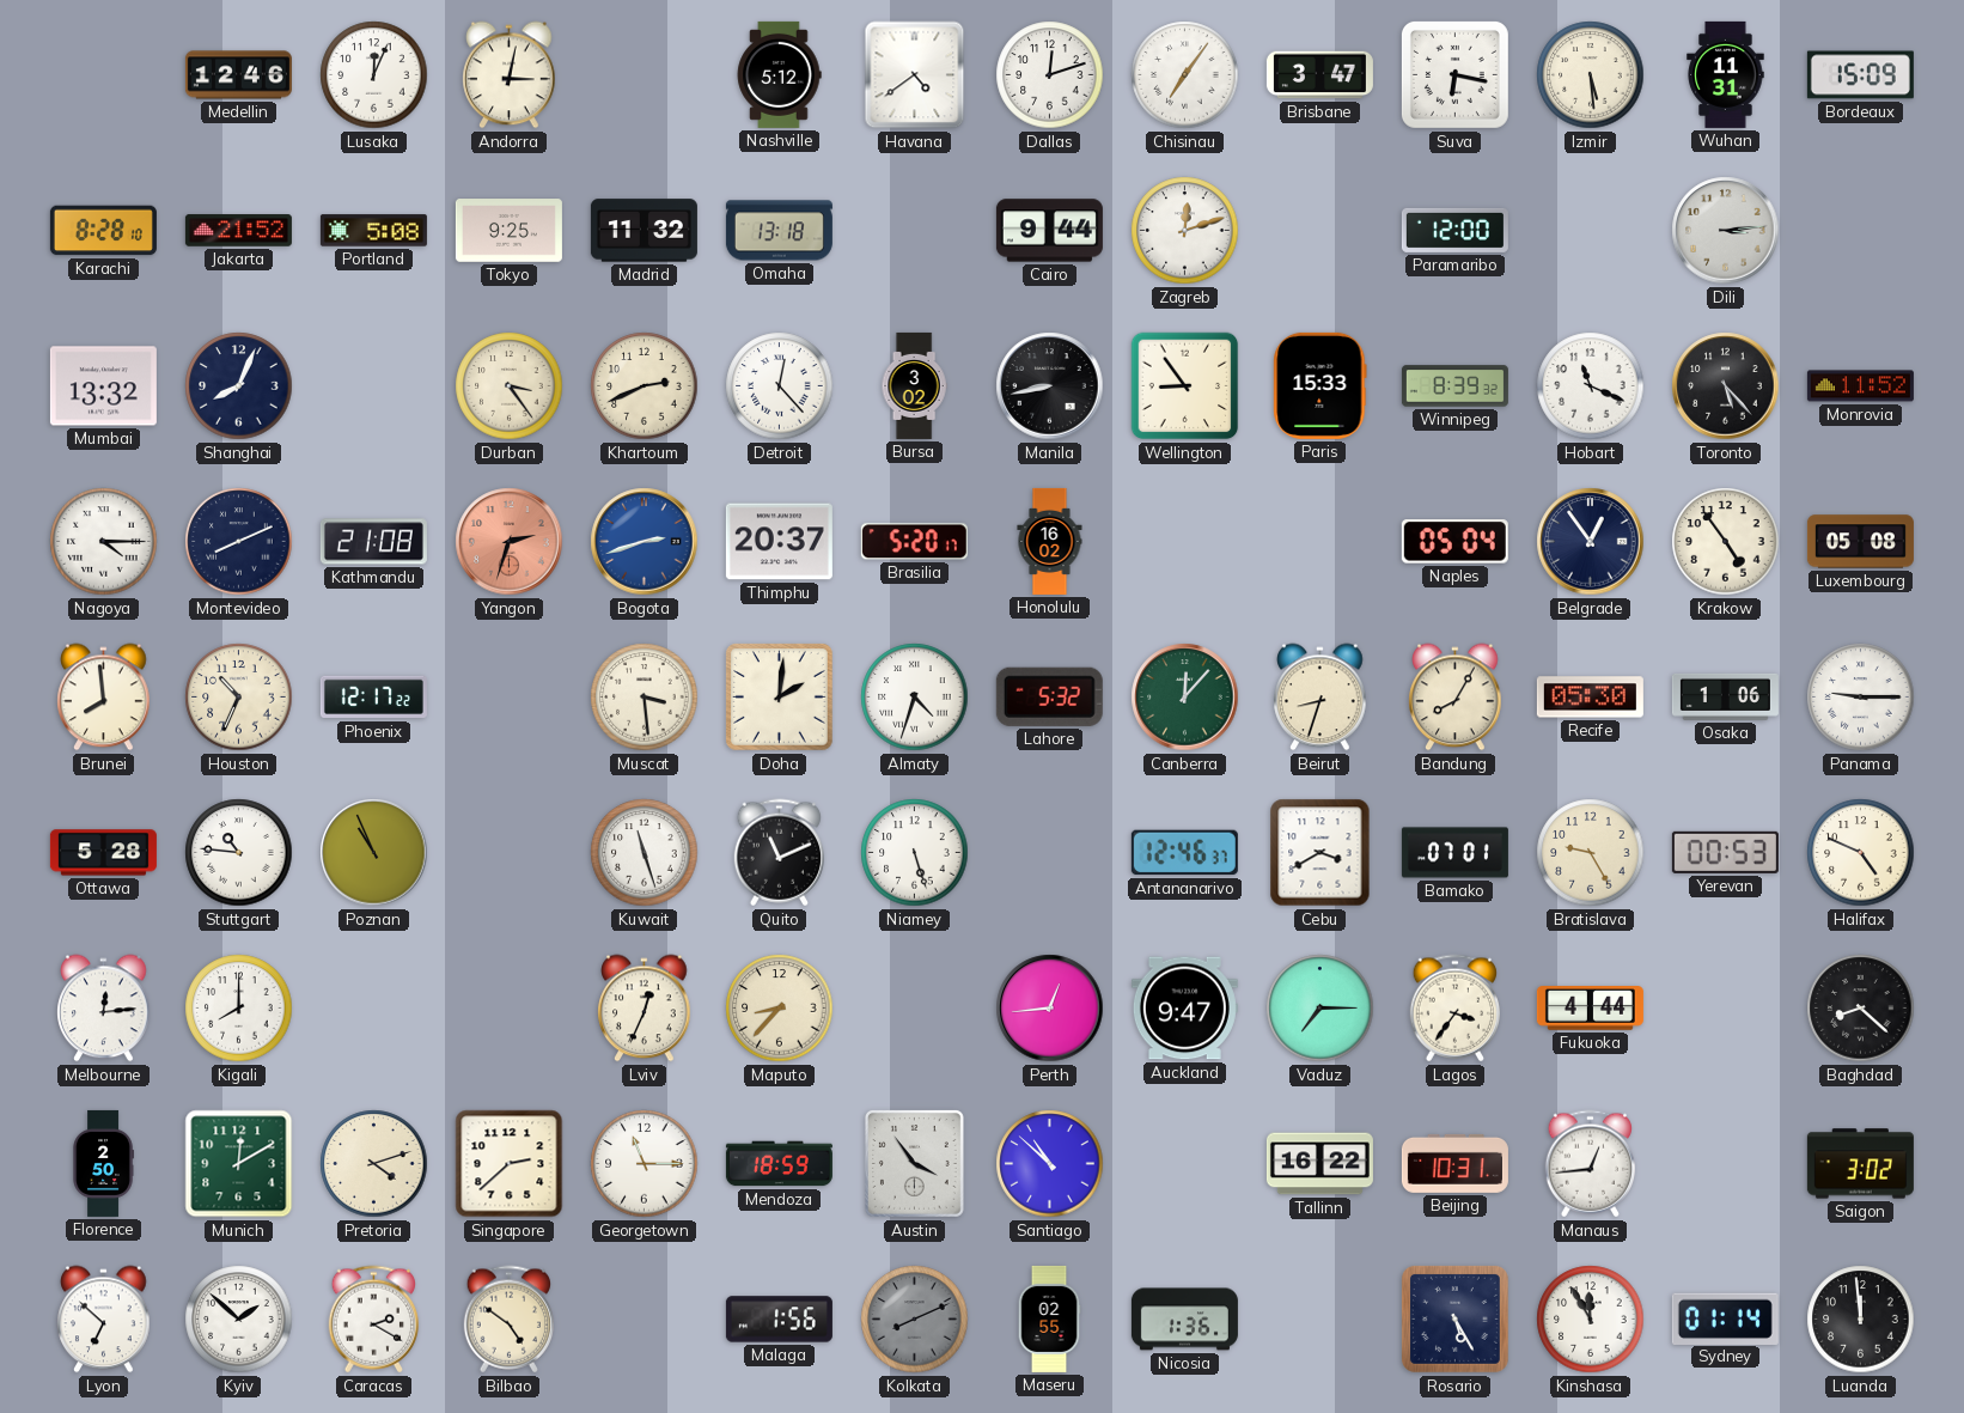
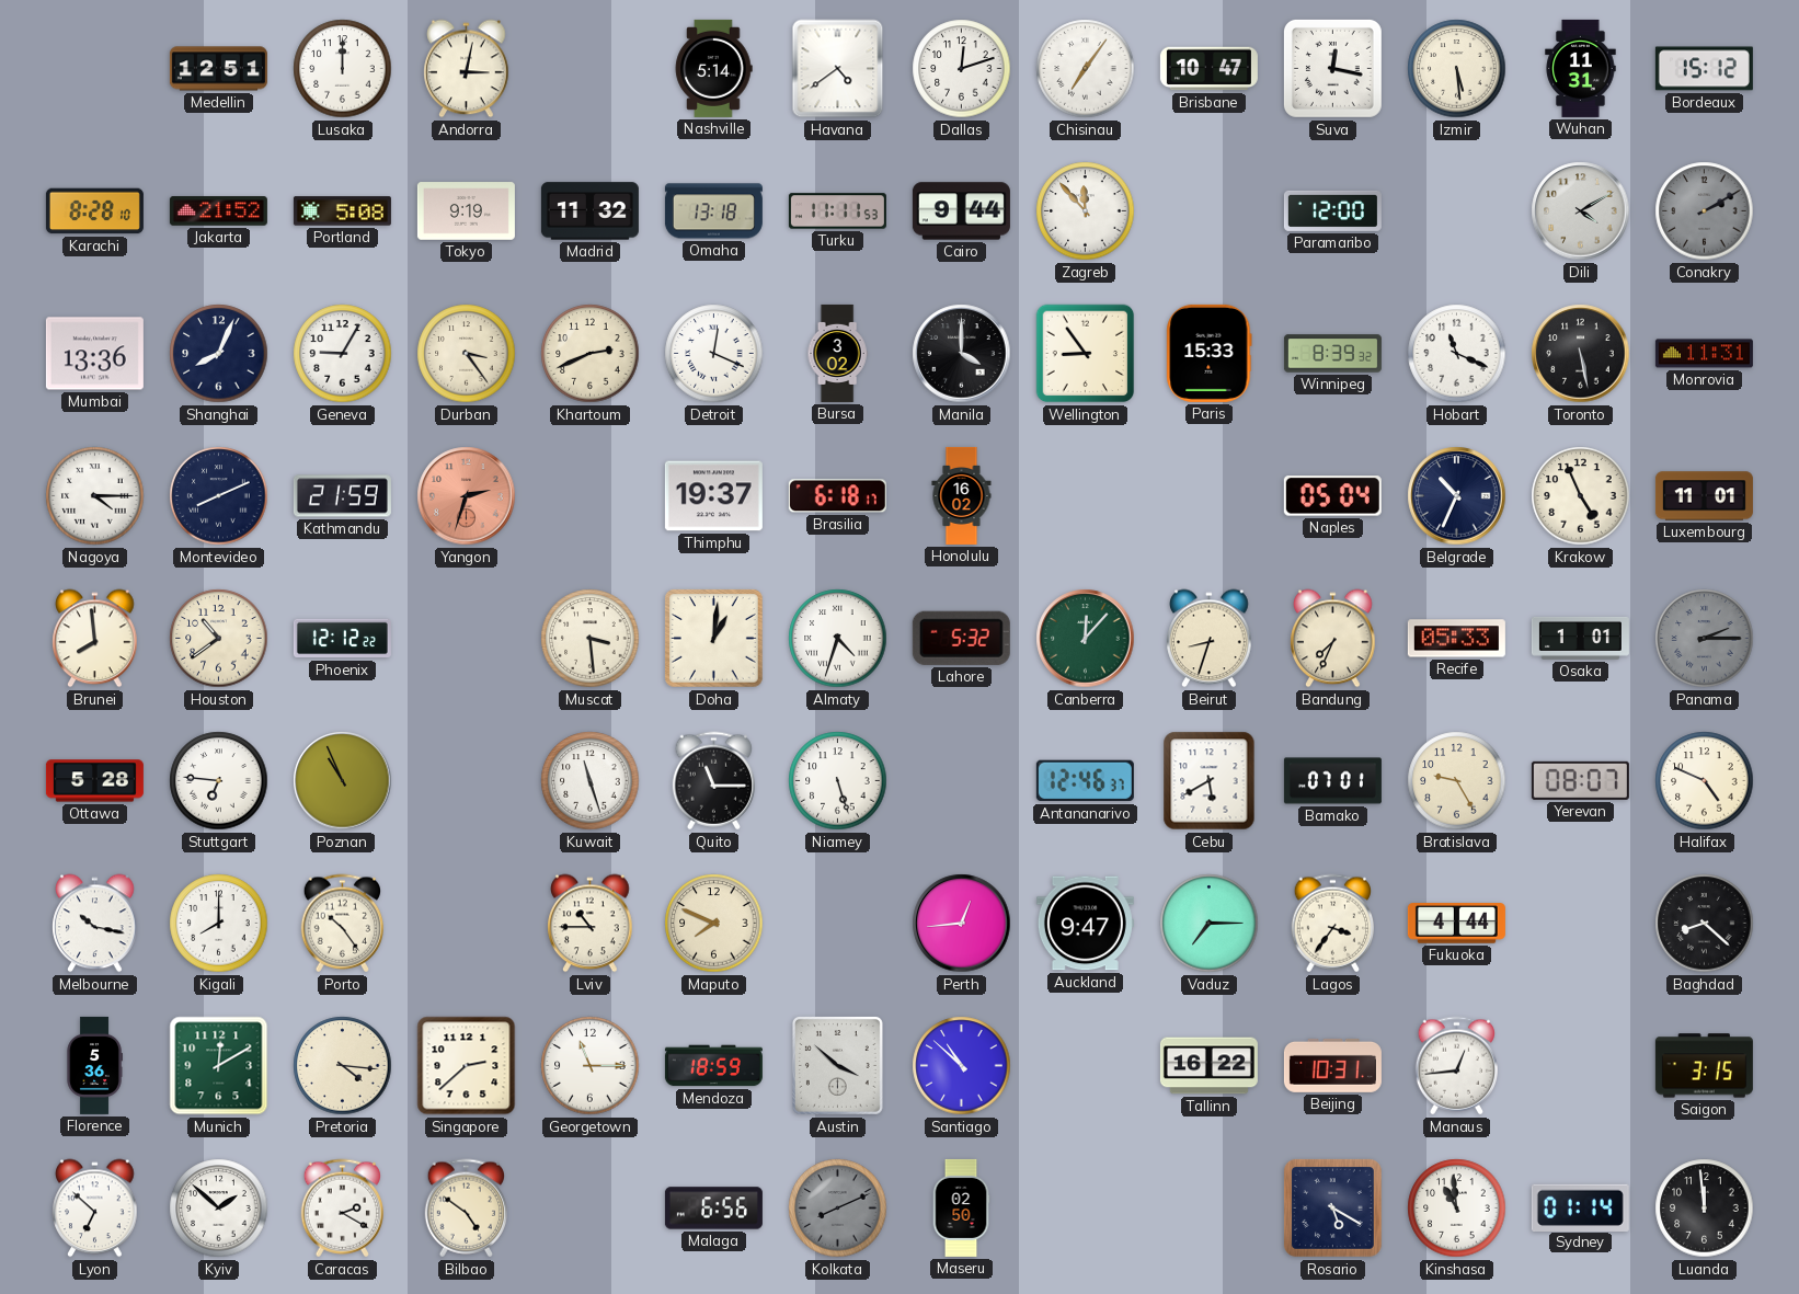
Medellin: 12:46 -> 12:51
Lusaka: 12:04 -> 12:00
Nashville: 5:12 -> 5:14
Brisbane: 3:47 -> 10:47
Suva: 6:17 -> 12:17
Bordeaux: 15:09 -> 15:12
Tokyo: 9:25 -> 9:19
Turku: none -> 11:11
Zagreb: 12:12 -> 11:53
Dili: 3:14 -> 4:10
Conakry: none -> 2:10
Mumbai: 13:32 -> 13:36
Geneva: none -> 9:05
Detroit: 12:23 -> 12:19
Manila: 8:43 -> 4:00
Toronto: 5:23 -> 5:28
Monrovia: 11:52 -> 11:31
Kathmandu: 21:08 -> 21:59
Bogota: 2:42 -> none
Thimphu: 20:37 -> 19:37
Brasilia: 5:20 -> 6:18
Belgrade: 12:54 -> 10:34
Krakow: 4:54 -> 4:56
Luxembourg: 05:08 -> 11:01
Houston: 10:34 -> 10:39
Phoenix: 12:17 -> 12:12
Doha: 2:01 -> 1:01
Bandung: 8:05 -> 7:34
Recife: 05:30 -> 05:33
Osaka: 1:06 -> 1:01
Panama: 9:15 -> 2:15
Panama dial: white -> grey
Stuttgart: 10:46 -> 6:46
Quito: 11:11 -> 11:15
Cebu: 3:40 -> 5:40
Yerevan: 00:53 -> 08:07
Melbourne: 12:14 -> 10:17
Porto: none -> 10:24
Lviv: 12:34 -> 10:45
Maputo: 8:37 -> 7:49
Florence: 2:50 -> 5:36
Pretoria: 4:12 -> 4:16
Austin: 3:54 -> 3:52
Saigon: 3:02 -> 3:15
Malaga: 1:56 -> 6:56
Maseru: 02:55 -> 02:50
Nicosia: 1:36 -> none
Rosario: 5:25 -> 5:20
Kinshasa: 11:55 -> 10:59
